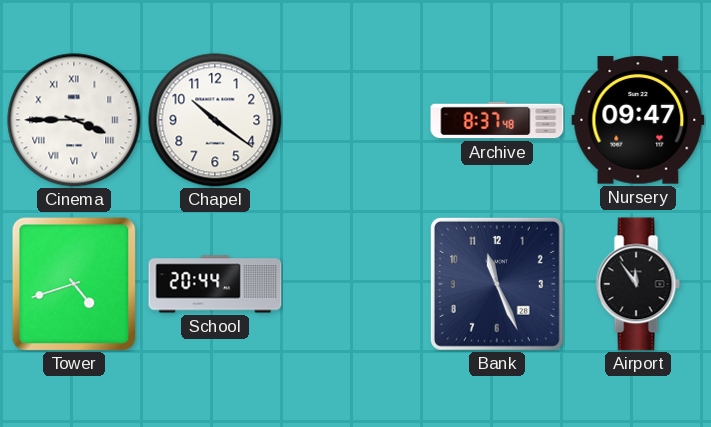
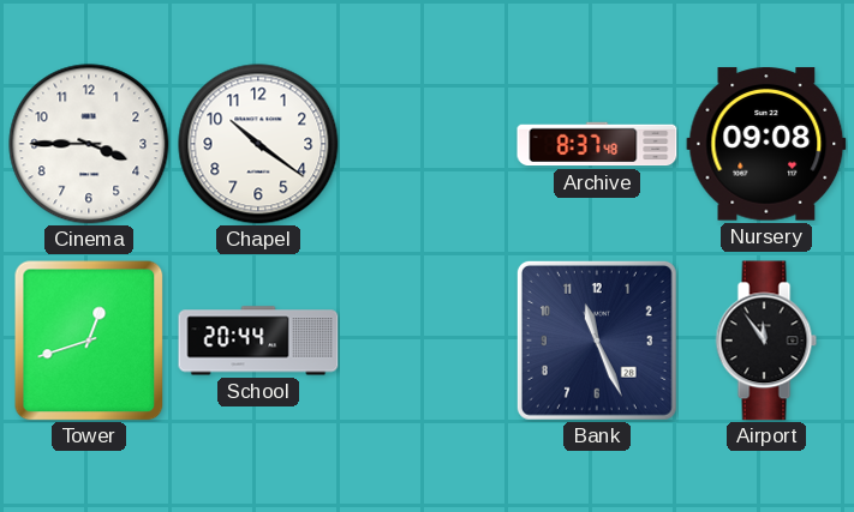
Cinema numerals: Roman -> Arabic
Nursery: 09:47 -> 09:08
Tower: 4:42 -> 12:42
